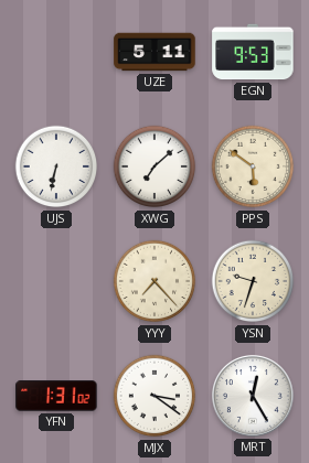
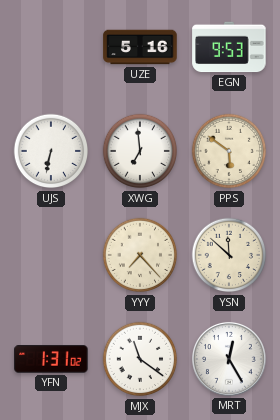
UZE: 5:11 -> 5:16
XWG: 7:08 -> 6:59
YSN: 9:33 -> 11:52
MJX: 3:21 -> 11:21
